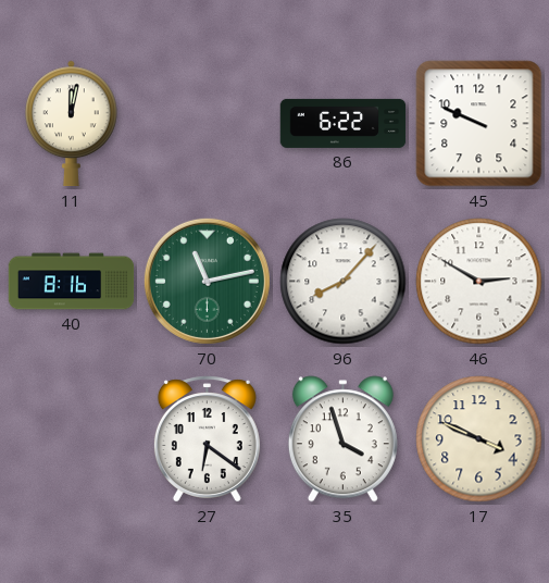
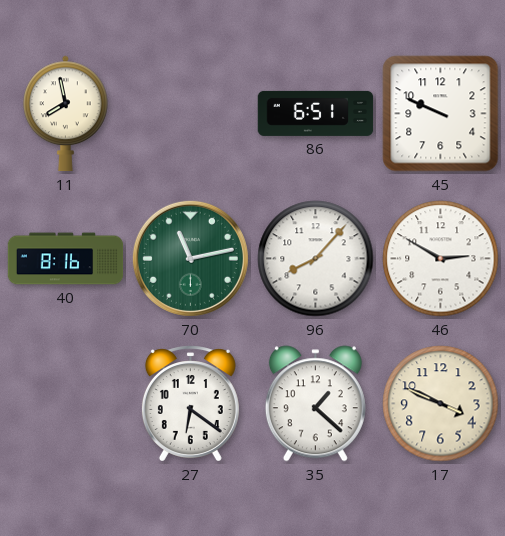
11: 12:02 -> 7:58
86: 6:22 -> 6:51
35: 3:57 -> 1:22
